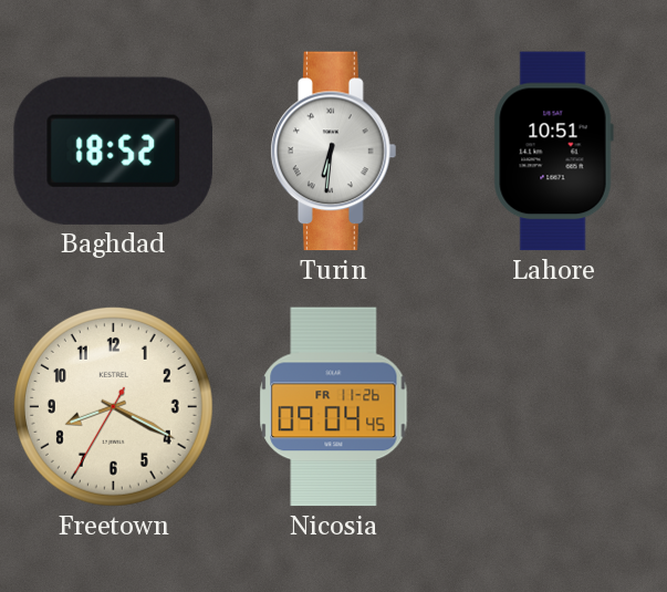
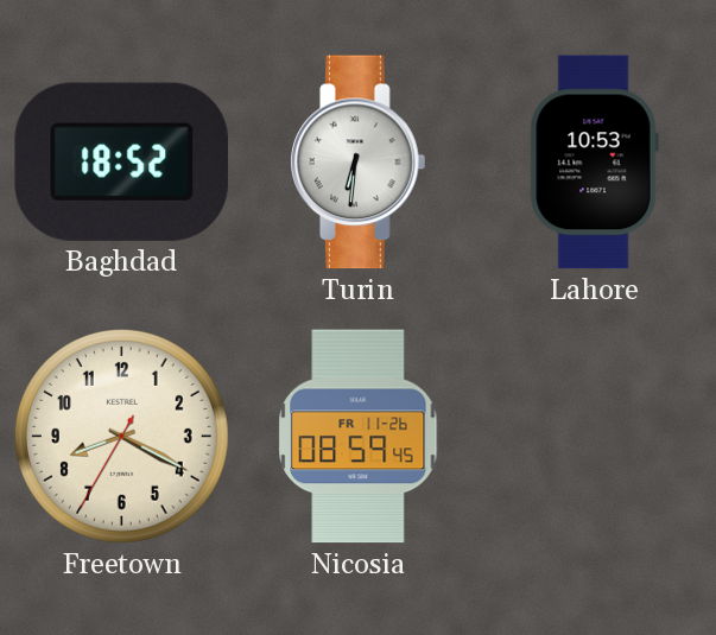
Lahore: 10:51 -> 10:53
Nicosia: 09:04 -> 08:59
